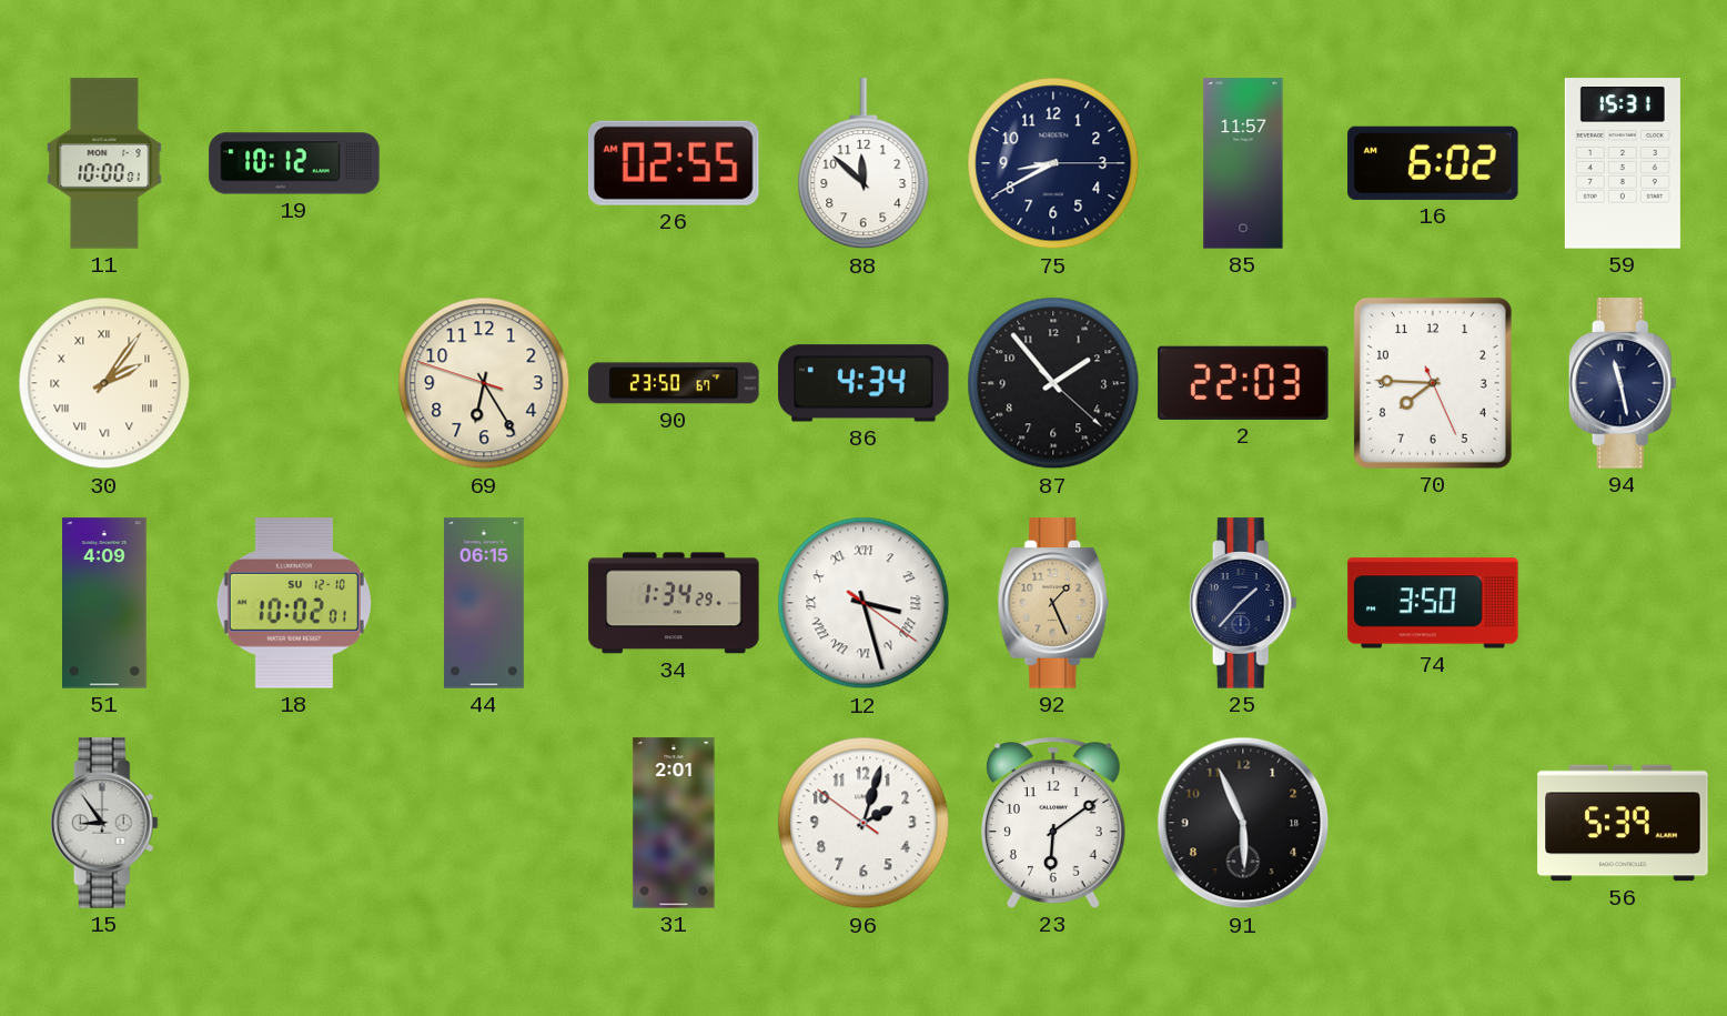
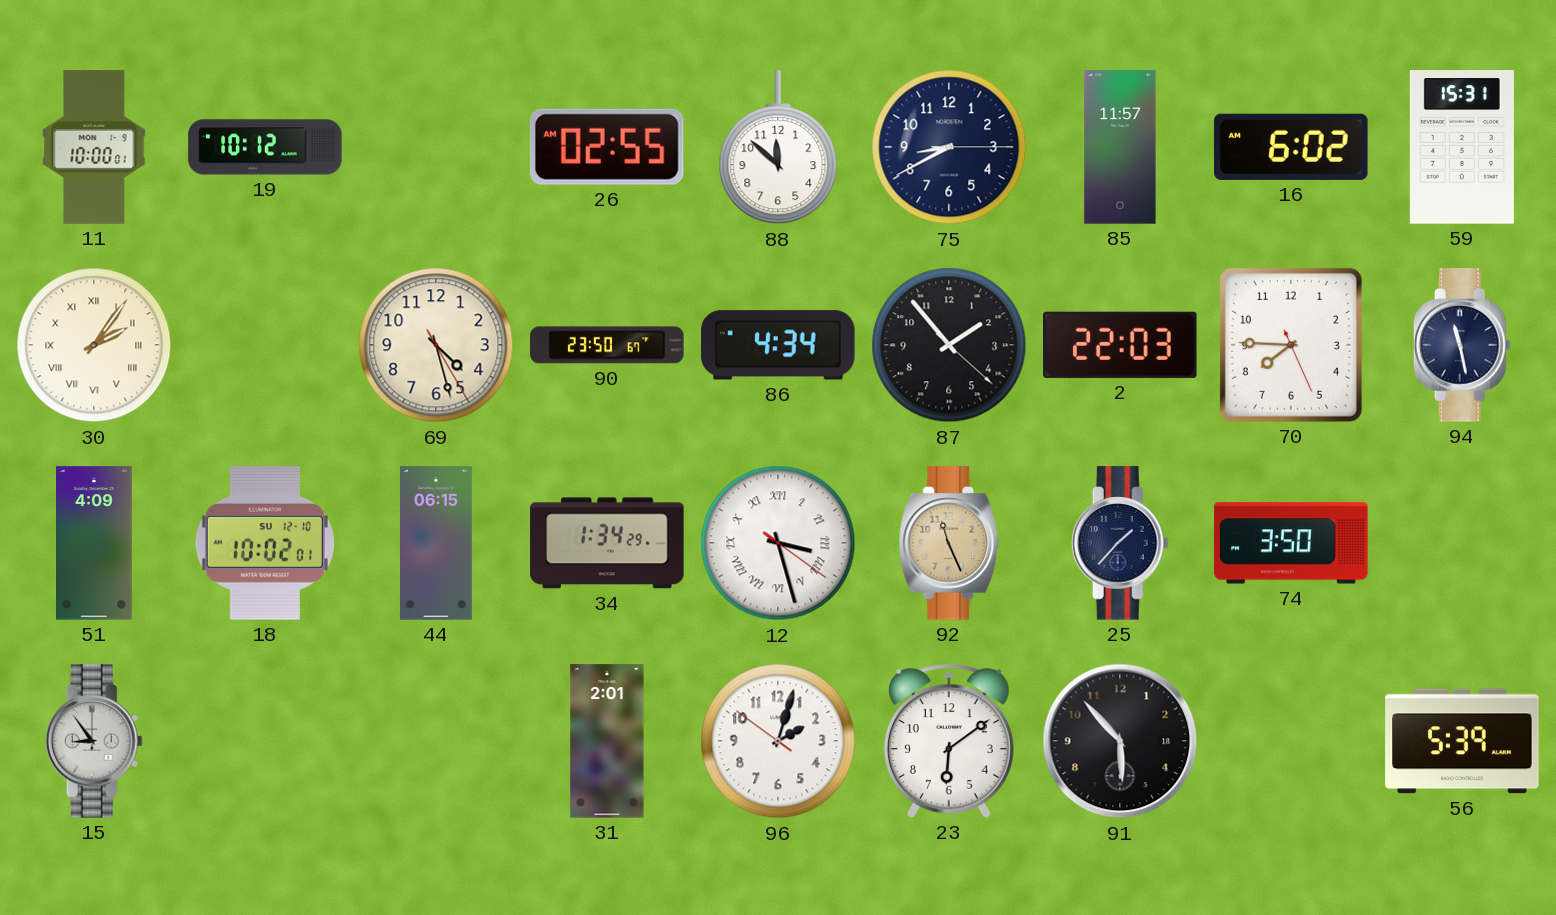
69: 6:24 -> 4:27
92: 1:26 -> 11:26
91: 5:56 -> 5:53
